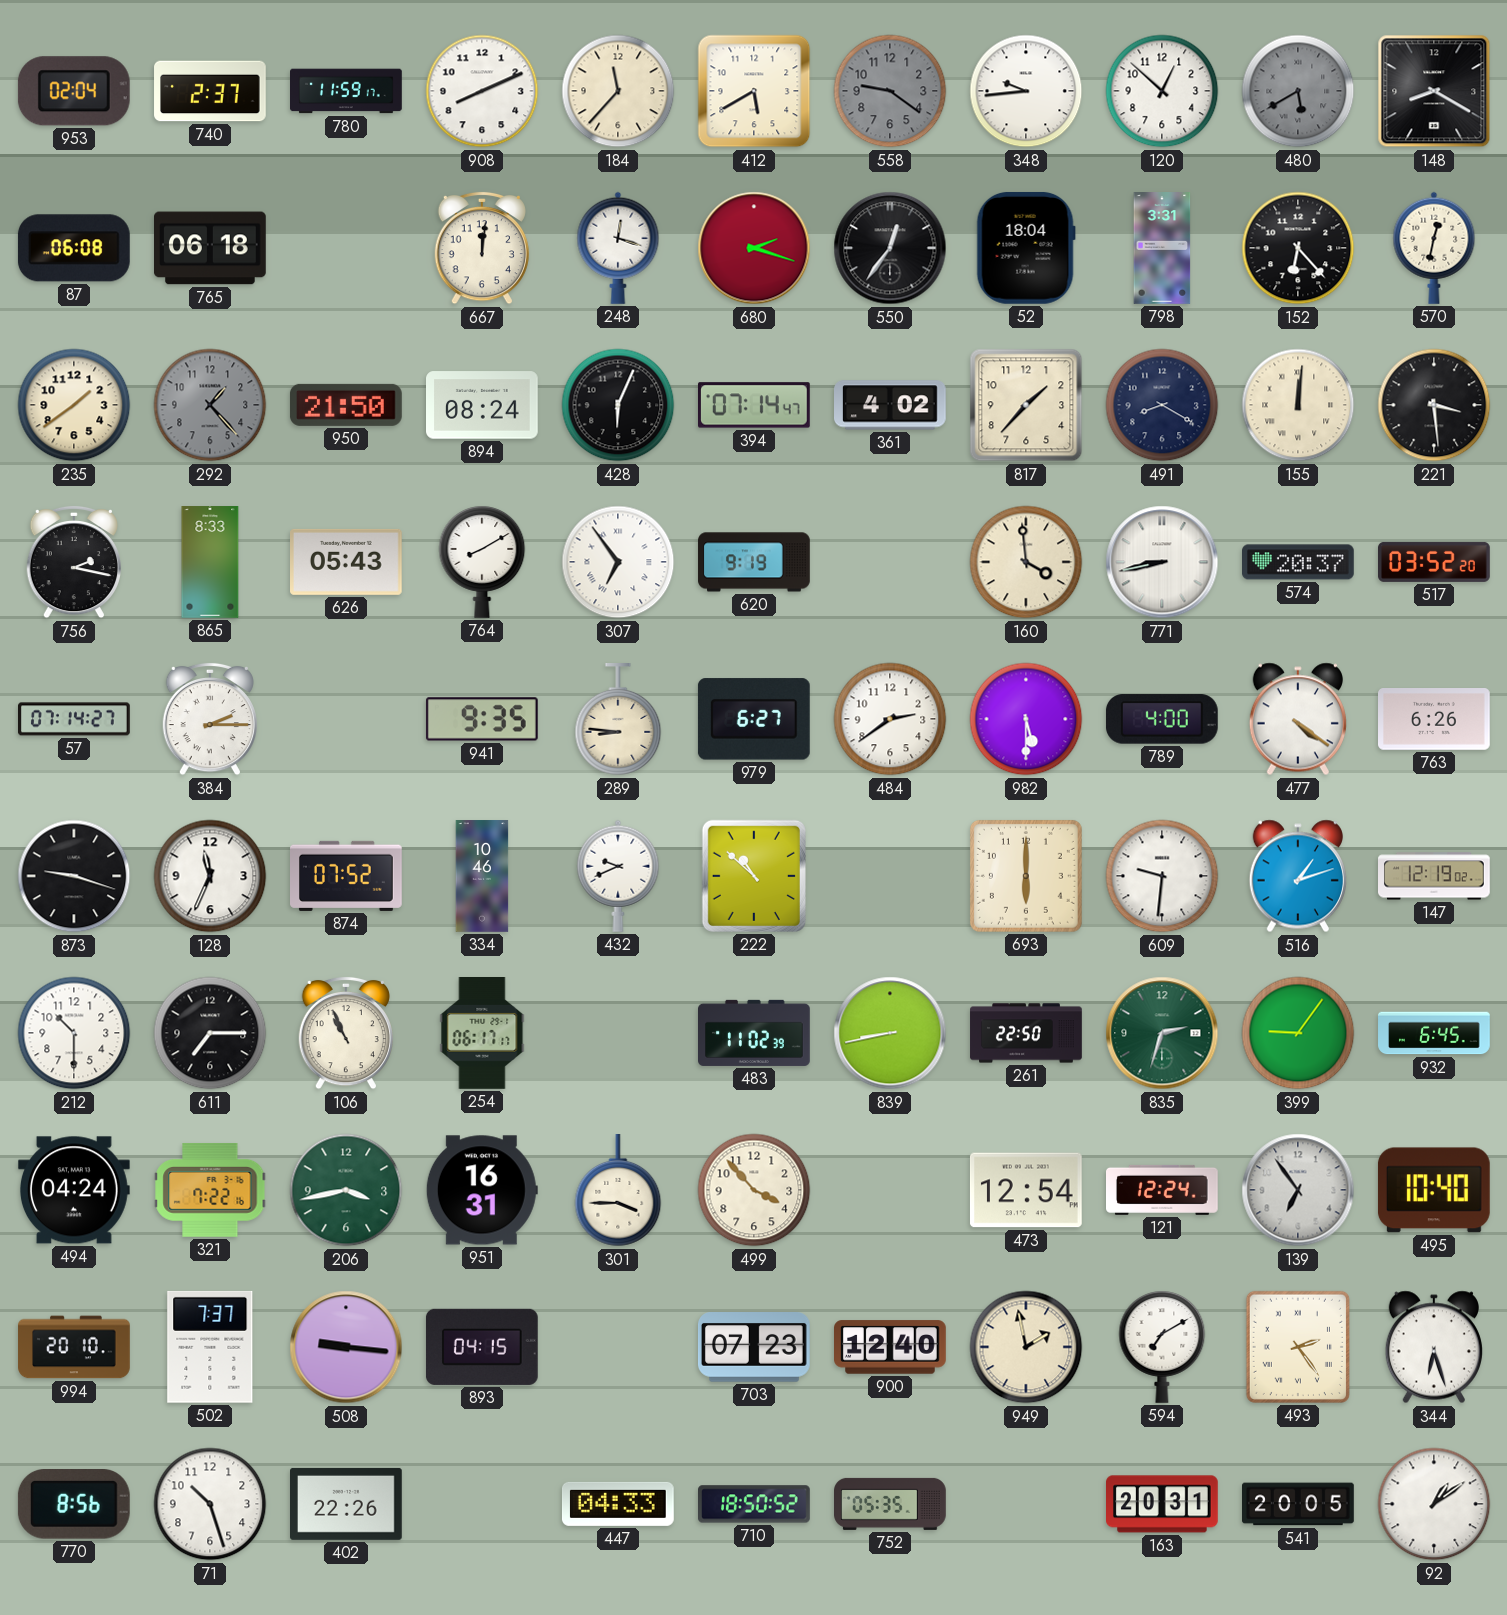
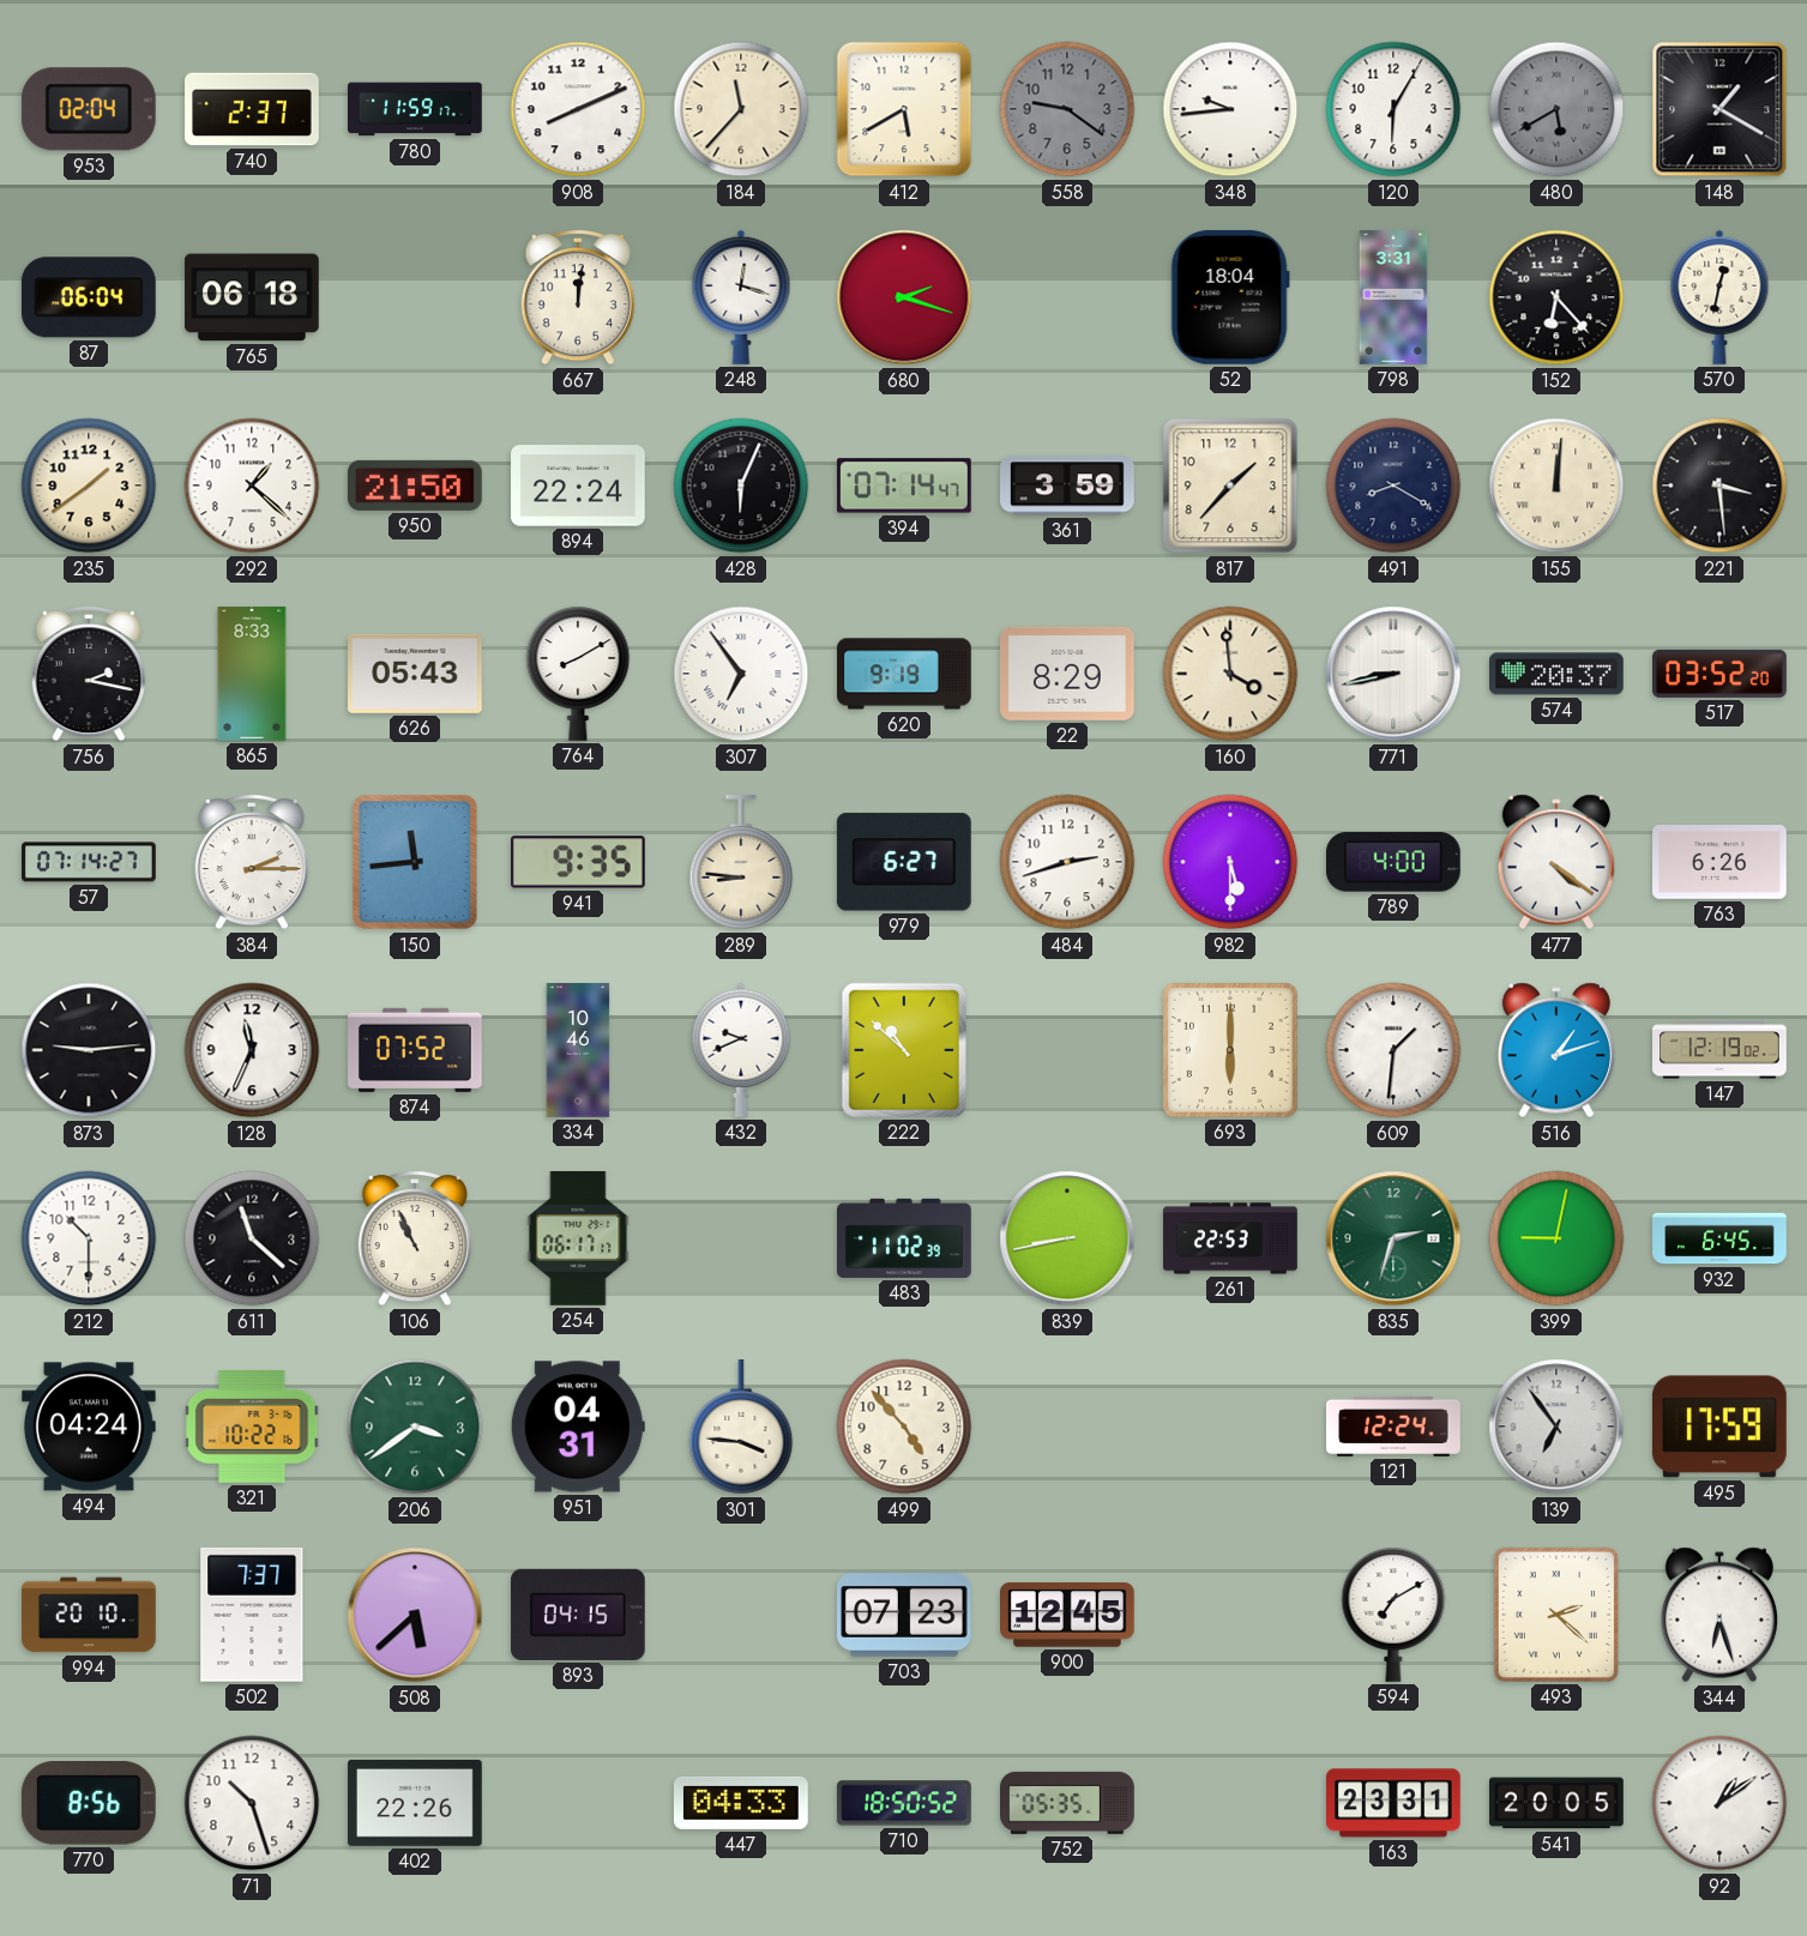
120: 12:52 -> 6:05
148: 8:20 -> 1:20
87: 06:08 -> 06:04
550: 12:36 -> none
292: 1:23 -> 1:22
292 dial: grey -> white
894: 08:24 -> 22:24
361: 4:02 -> 3:59
22: none -> 8:29
150: none -> 11:44
484: 2:39 -> 2:42
873: 9:18 -> 9:14
609: 9:31 -> 1:31
611: 7:15 -> 11:22
261: 22:50 -> 22:53
399: 9:06 -> 9:02
321: 7:22 -> 10:22
206: 3:43 -> 3:39
951: 16:31 -> 04:31
301: 3:45 -> 3:46
499: 3:53 -> 4:53
473: 12:54 -> none
495: 10:40 -> 17:59
508: 9:16 -> 5:38
900: 12:40 -> 12:45
949: 1:58 -> none
493: 2:24 -> 2:22
163: 20:31 -> 23:31
